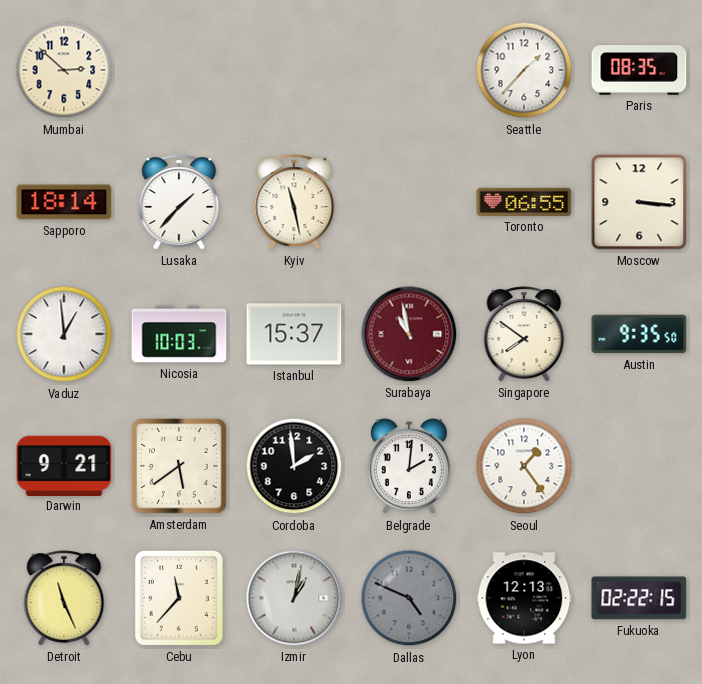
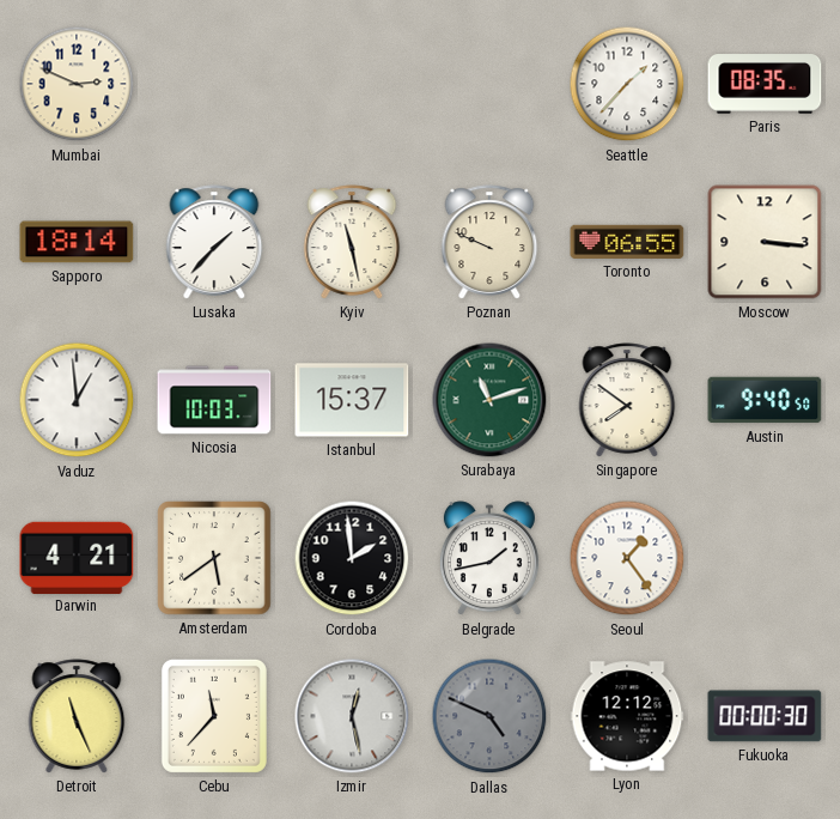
Mumbai: 2:52 -> 2:49
Poznan: none -> 9:49
Surabaya: 10:58 -> 11:12
Surabaya dial: burgundy -> green
Austin: 9:35 -> 9:40
Darwin: 9:21 -> 4:21
Belgrade: 2:01 -> 1:43
Izmir: 1:02 -> 12:28
Lyon: 12:13 -> 12:12
Fukuoka: 02:22 -> 00:00
